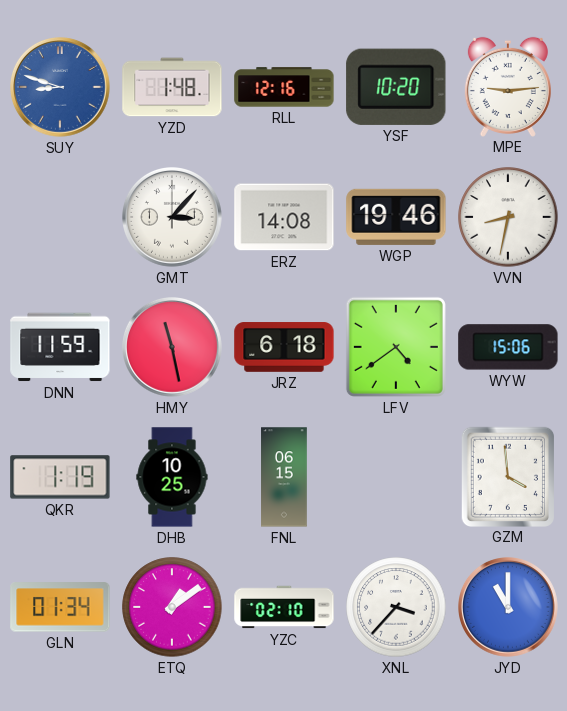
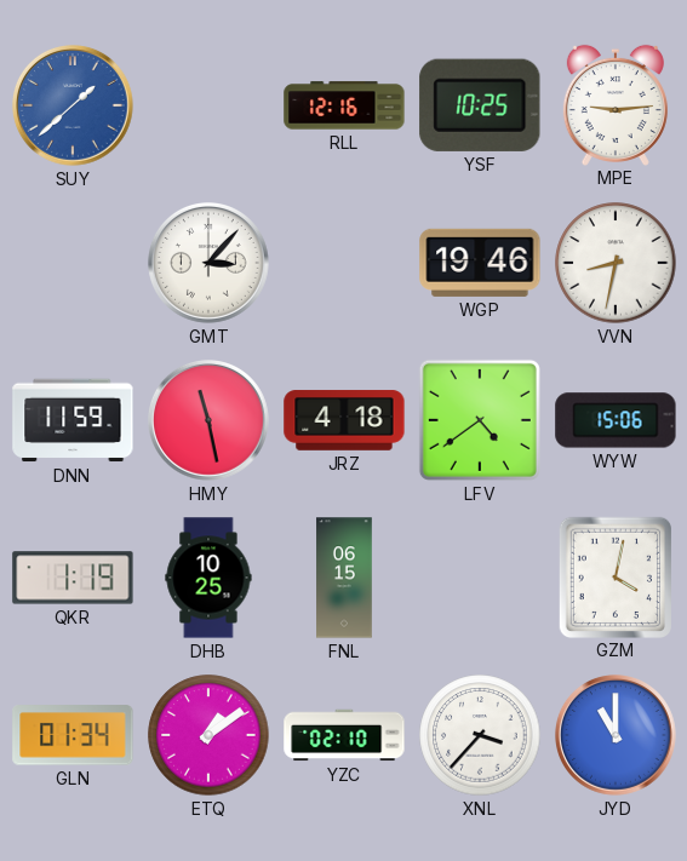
SUY: 8:48 -> 1:38
YZD: 1:48 -> none
YSF: 10:20 -> 10:25
ERZ: 14:08 -> none
JRZ: 6:18 -> 4:18
GZM: 3:59 -> 4:02
